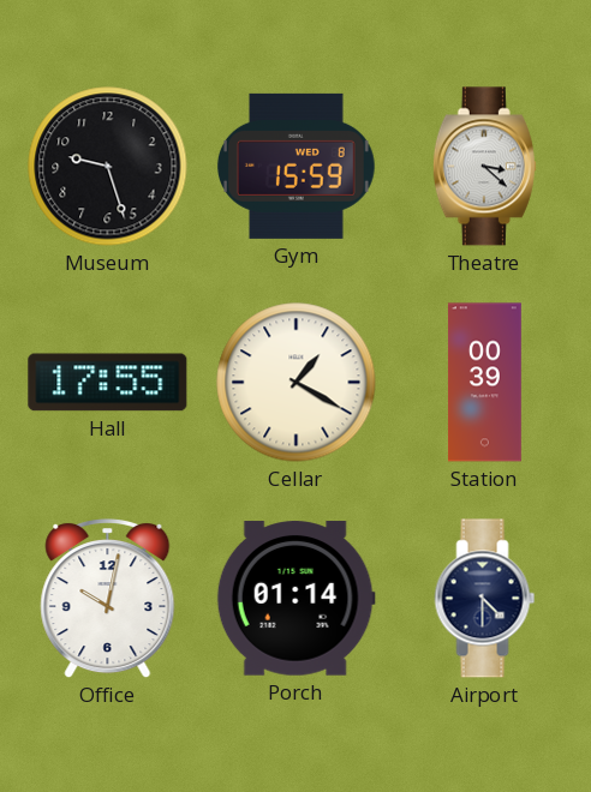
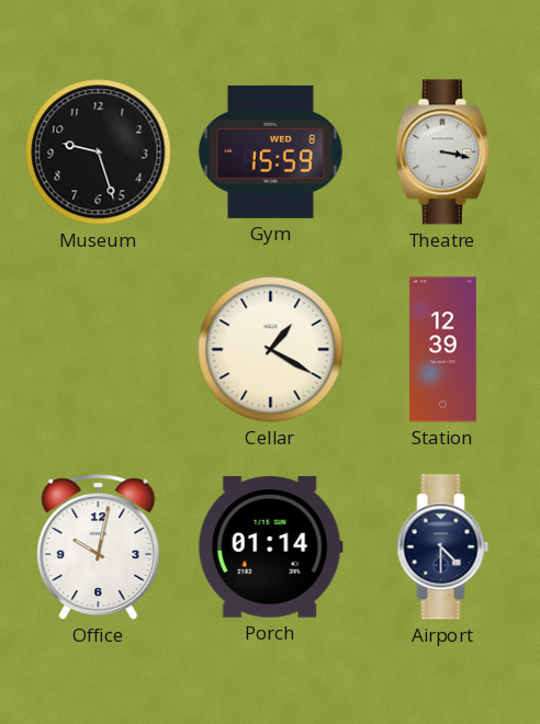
Theatre: 3:22 -> 3:17
Hall: 17:55 -> none
Station: 00:39 -> 12:39
